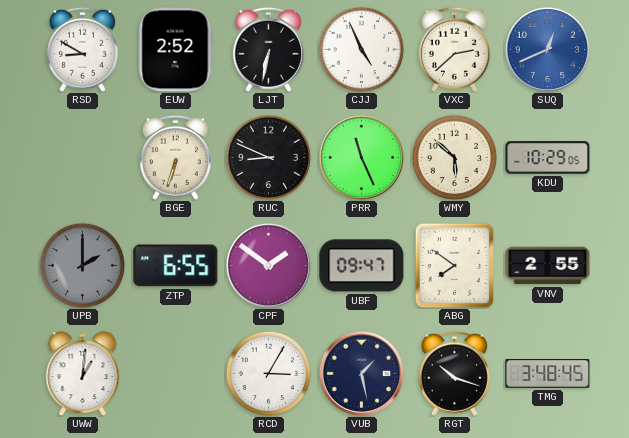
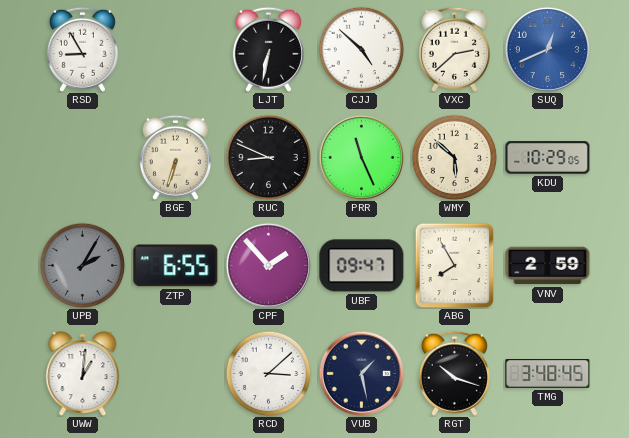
RSD: 8:50 -> 8:55
EUW: 2:52 -> none
CJJ: 4:56 -> 4:52
UPB: 2:00 -> 2:05
CPF: 1:51 -> 1:53
ABG: 7:51 -> 7:55
VNV: 2:55 -> 2:59
RCD: 3:05 -> 3:08
